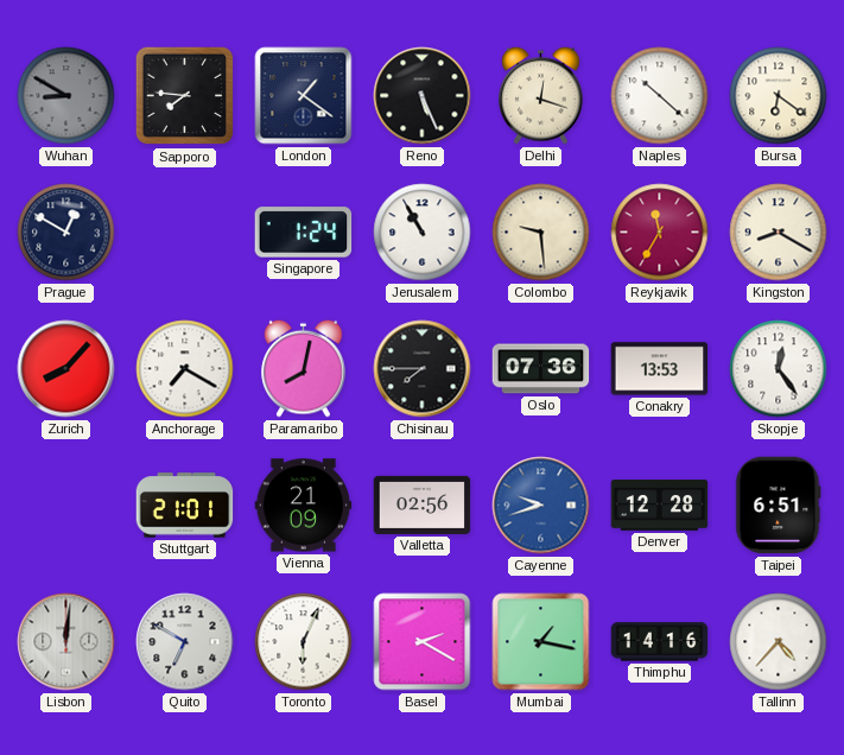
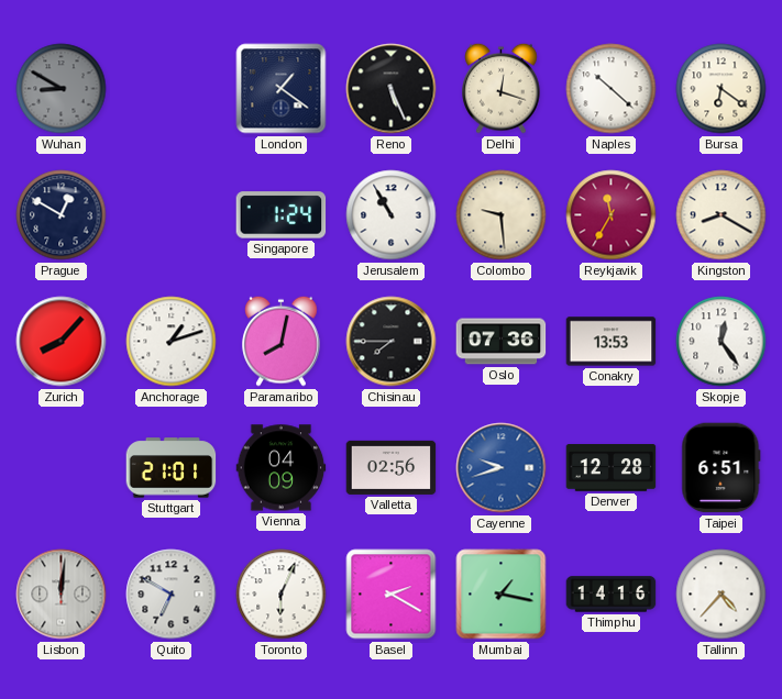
Sapporo: 7:46 -> none
Anchorage: 7:20 -> 1:12
Vienna: 21:09 -> 04:09
